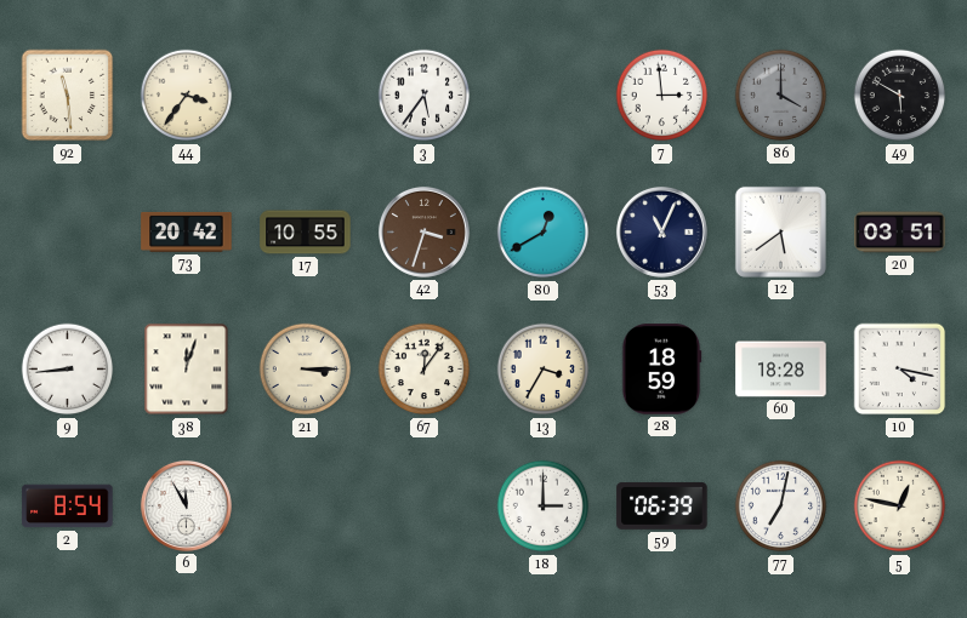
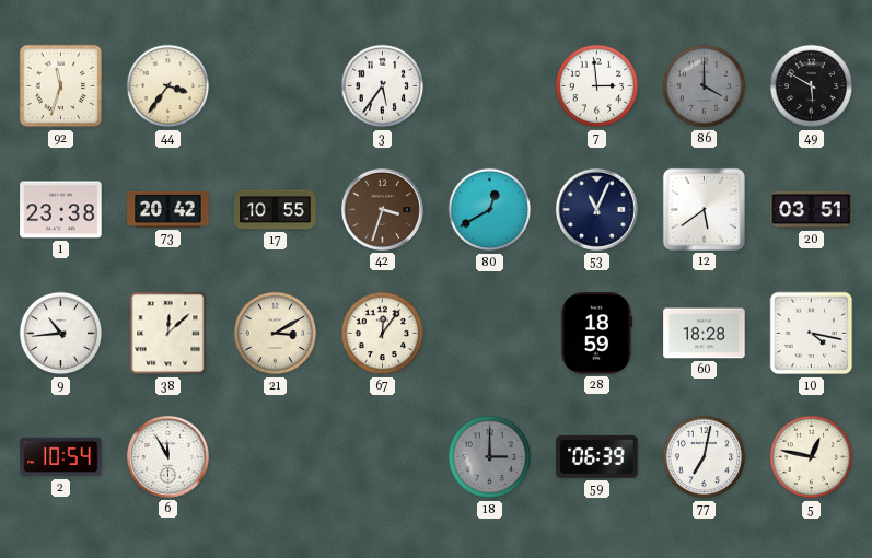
92: 11:29 -> 11:33
1: none -> 23:38
9: 8:44 -> 10:44
38: 12:03 -> 12:08
21: 3:15 -> 3:10
13: 3:35 -> none
2: 8:54 -> 10:54
18 dial: white -> grey
